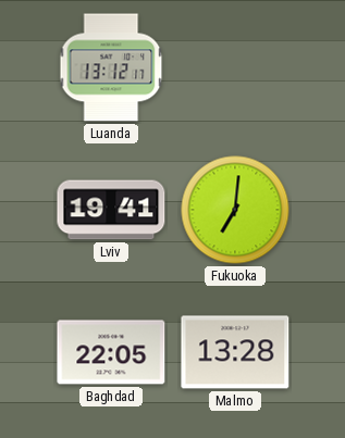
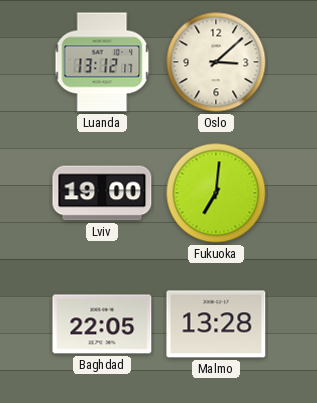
Oslo: none -> 3:08
Lviv: 19:41 -> 19:00
